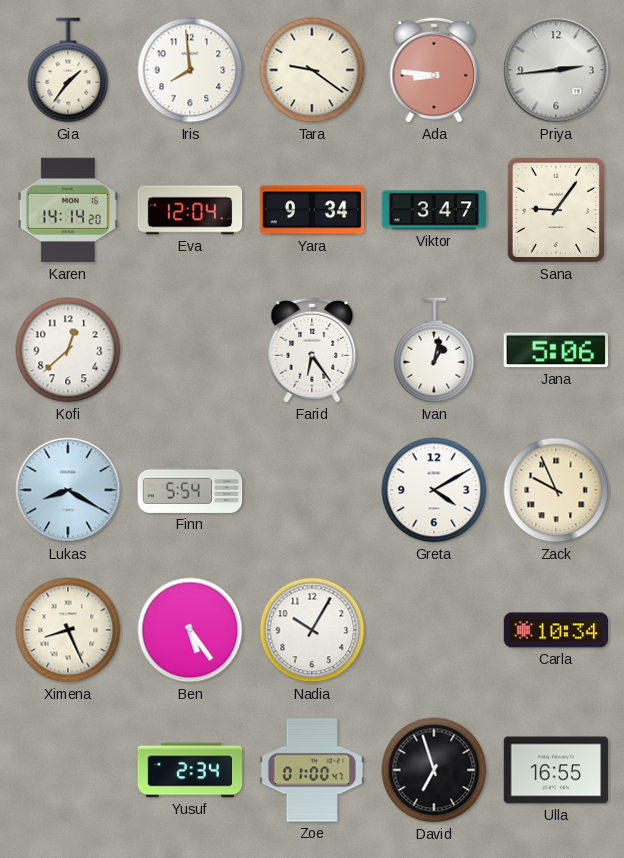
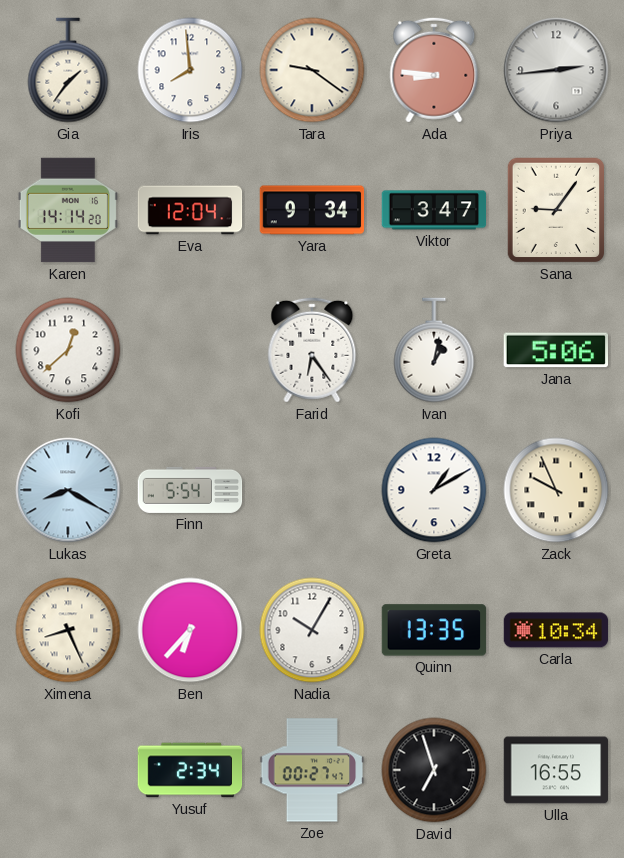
Greta: 4:10 -> 1:10
Ben: 5:24 -> 6:37
Quinn: none -> 13:35
Zoe: 01:00 -> 00:27
